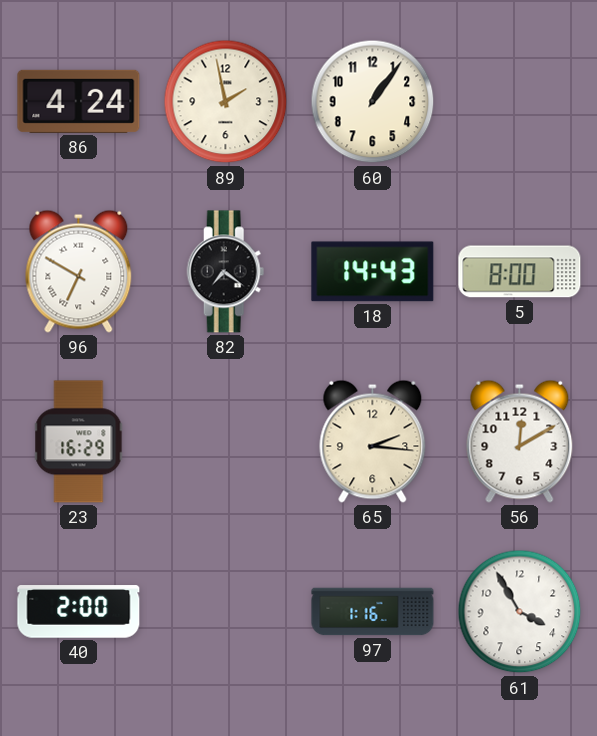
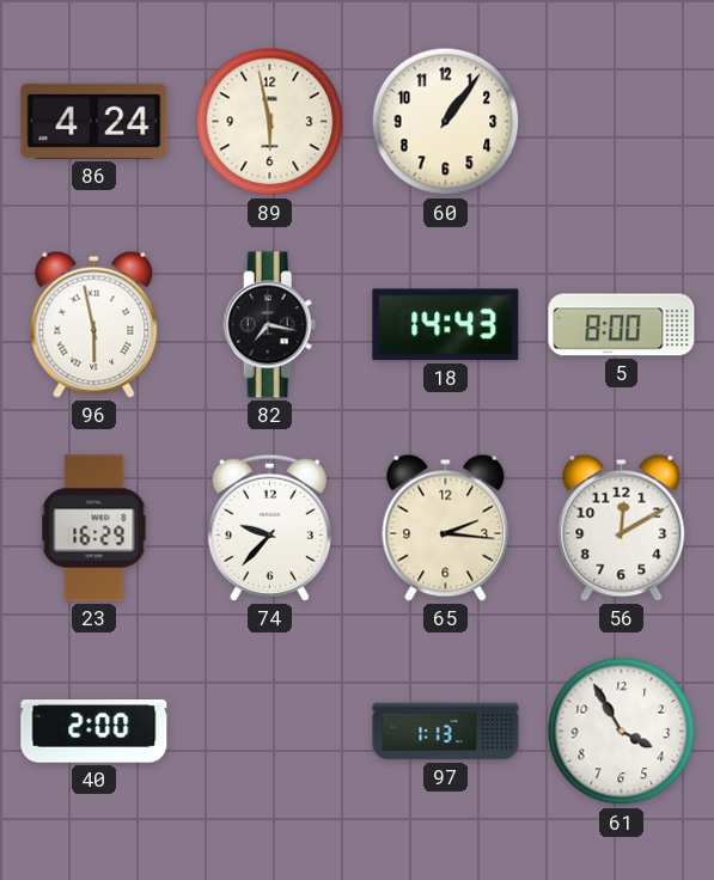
89: 1:58 -> 5:58
96: 6:50 -> 5:58
82: 7:21 -> 7:17
74: none -> 9:37
97: 1:16 -> 1:13
